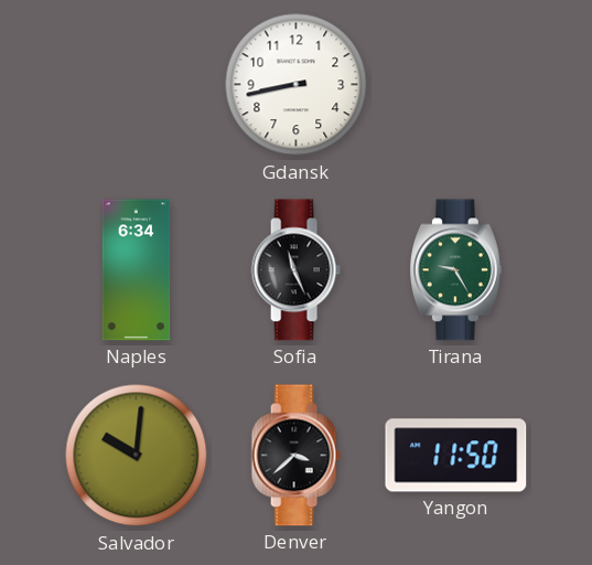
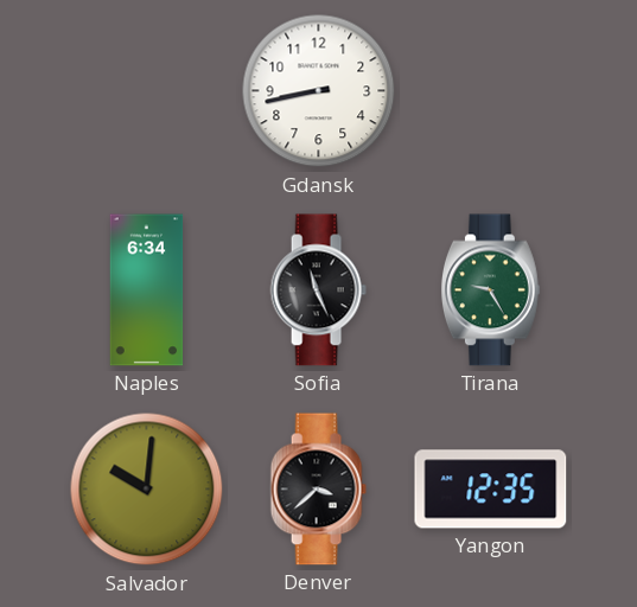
Yangon: 11:50 -> 12:35
